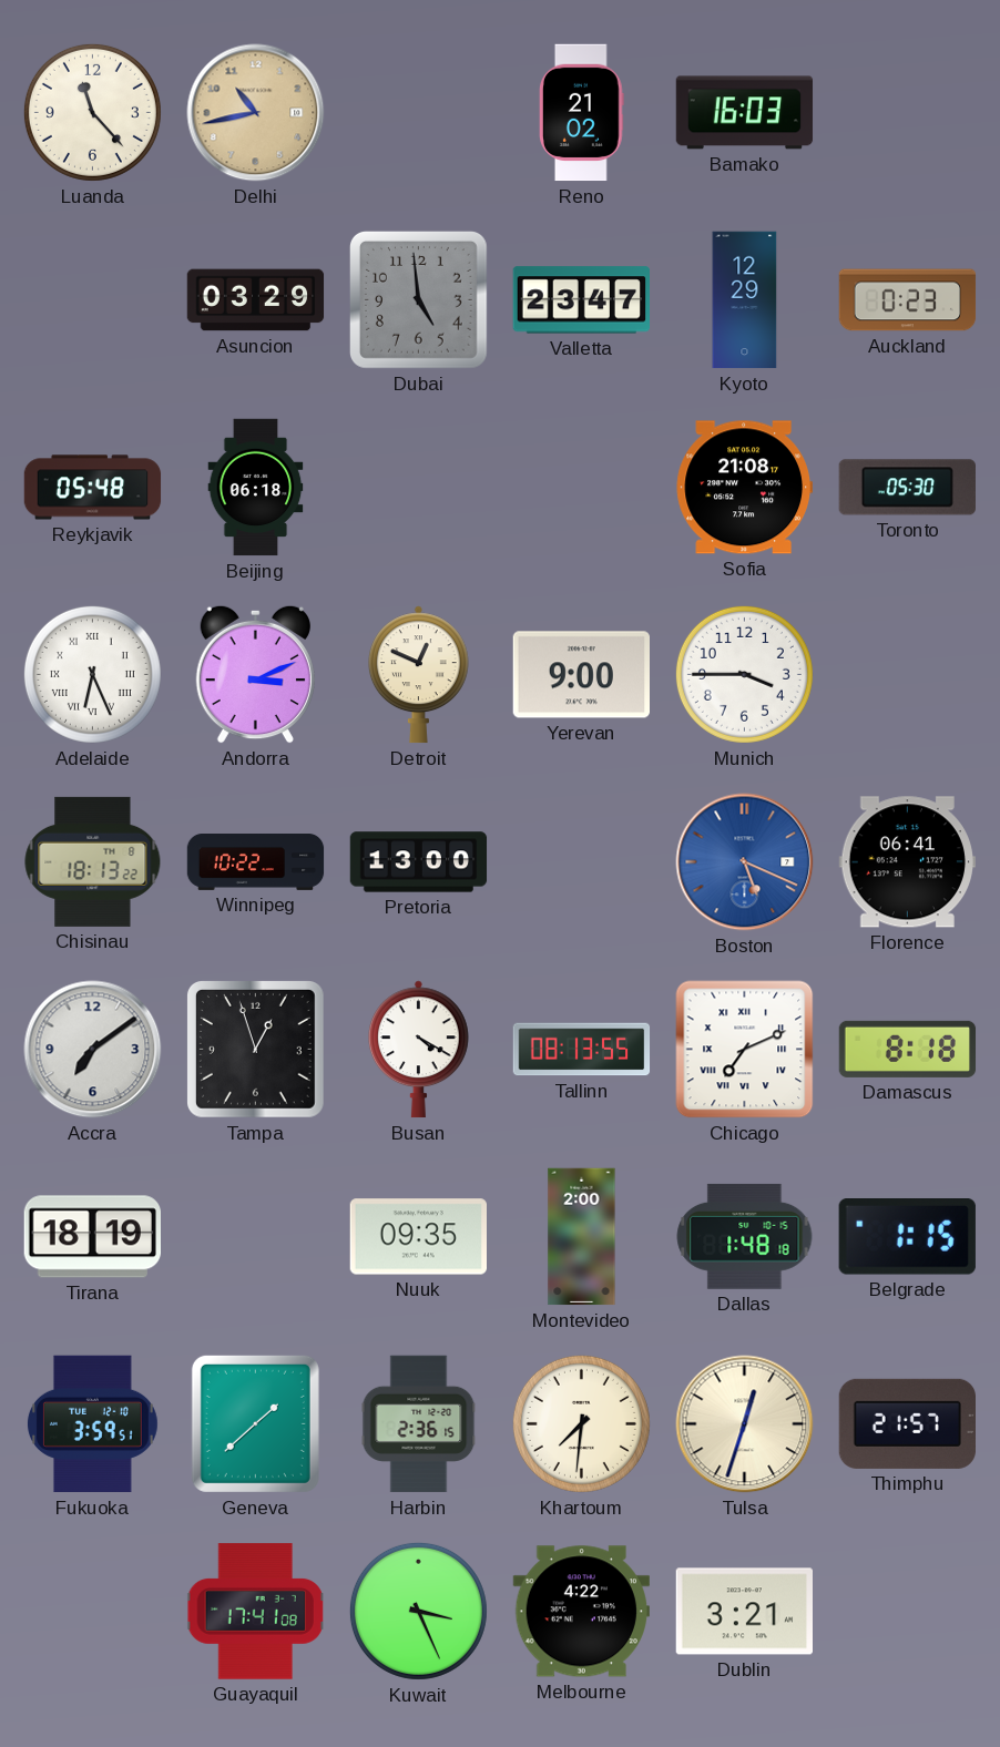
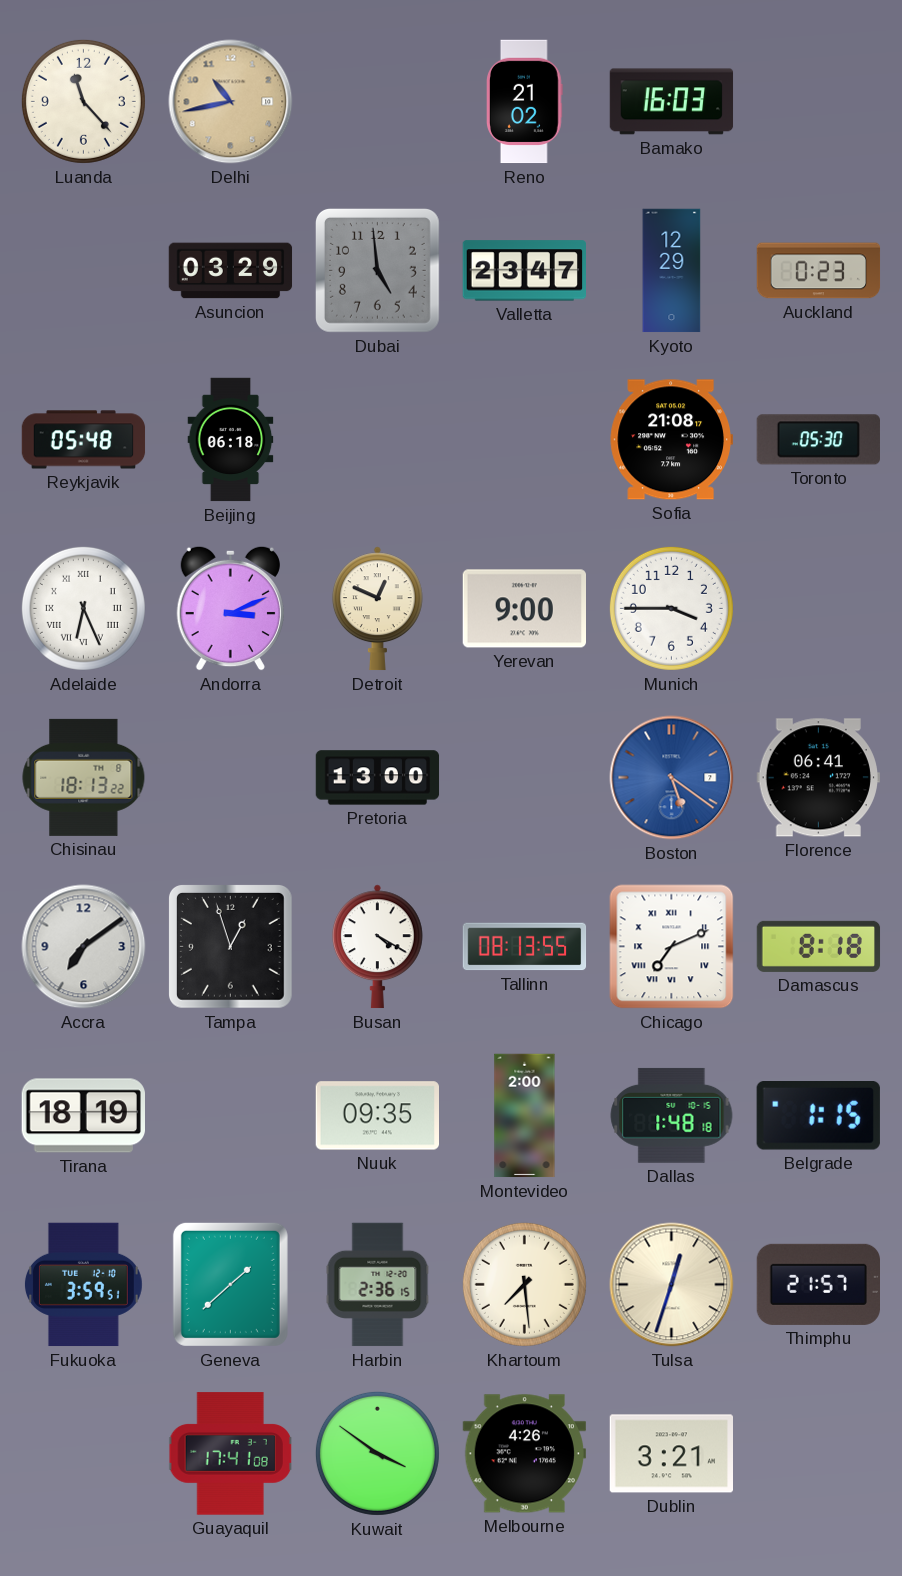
Winnipeg: 10:22 -> none
Boston: 5:19 -> 5:21
Khartoum: 7:31 -> 7:29
Kuwait: 3:26 -> 3:51
Melbourne: 4:22 -> 4:26
